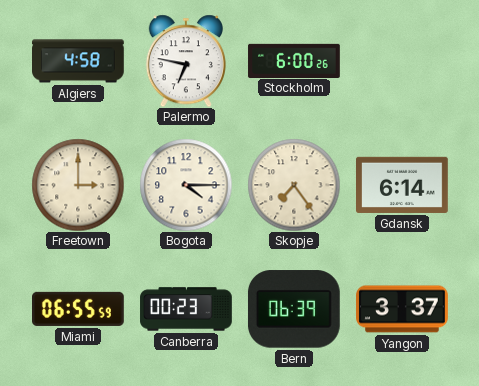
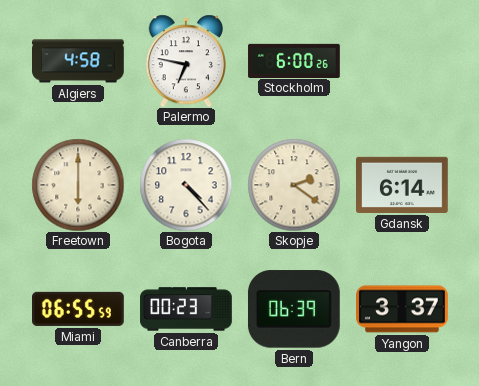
Freetown: 3:00 -> 6:00
Bogota: 4:15 -> 4:23
Skopje: 7:24 -> 2:21
